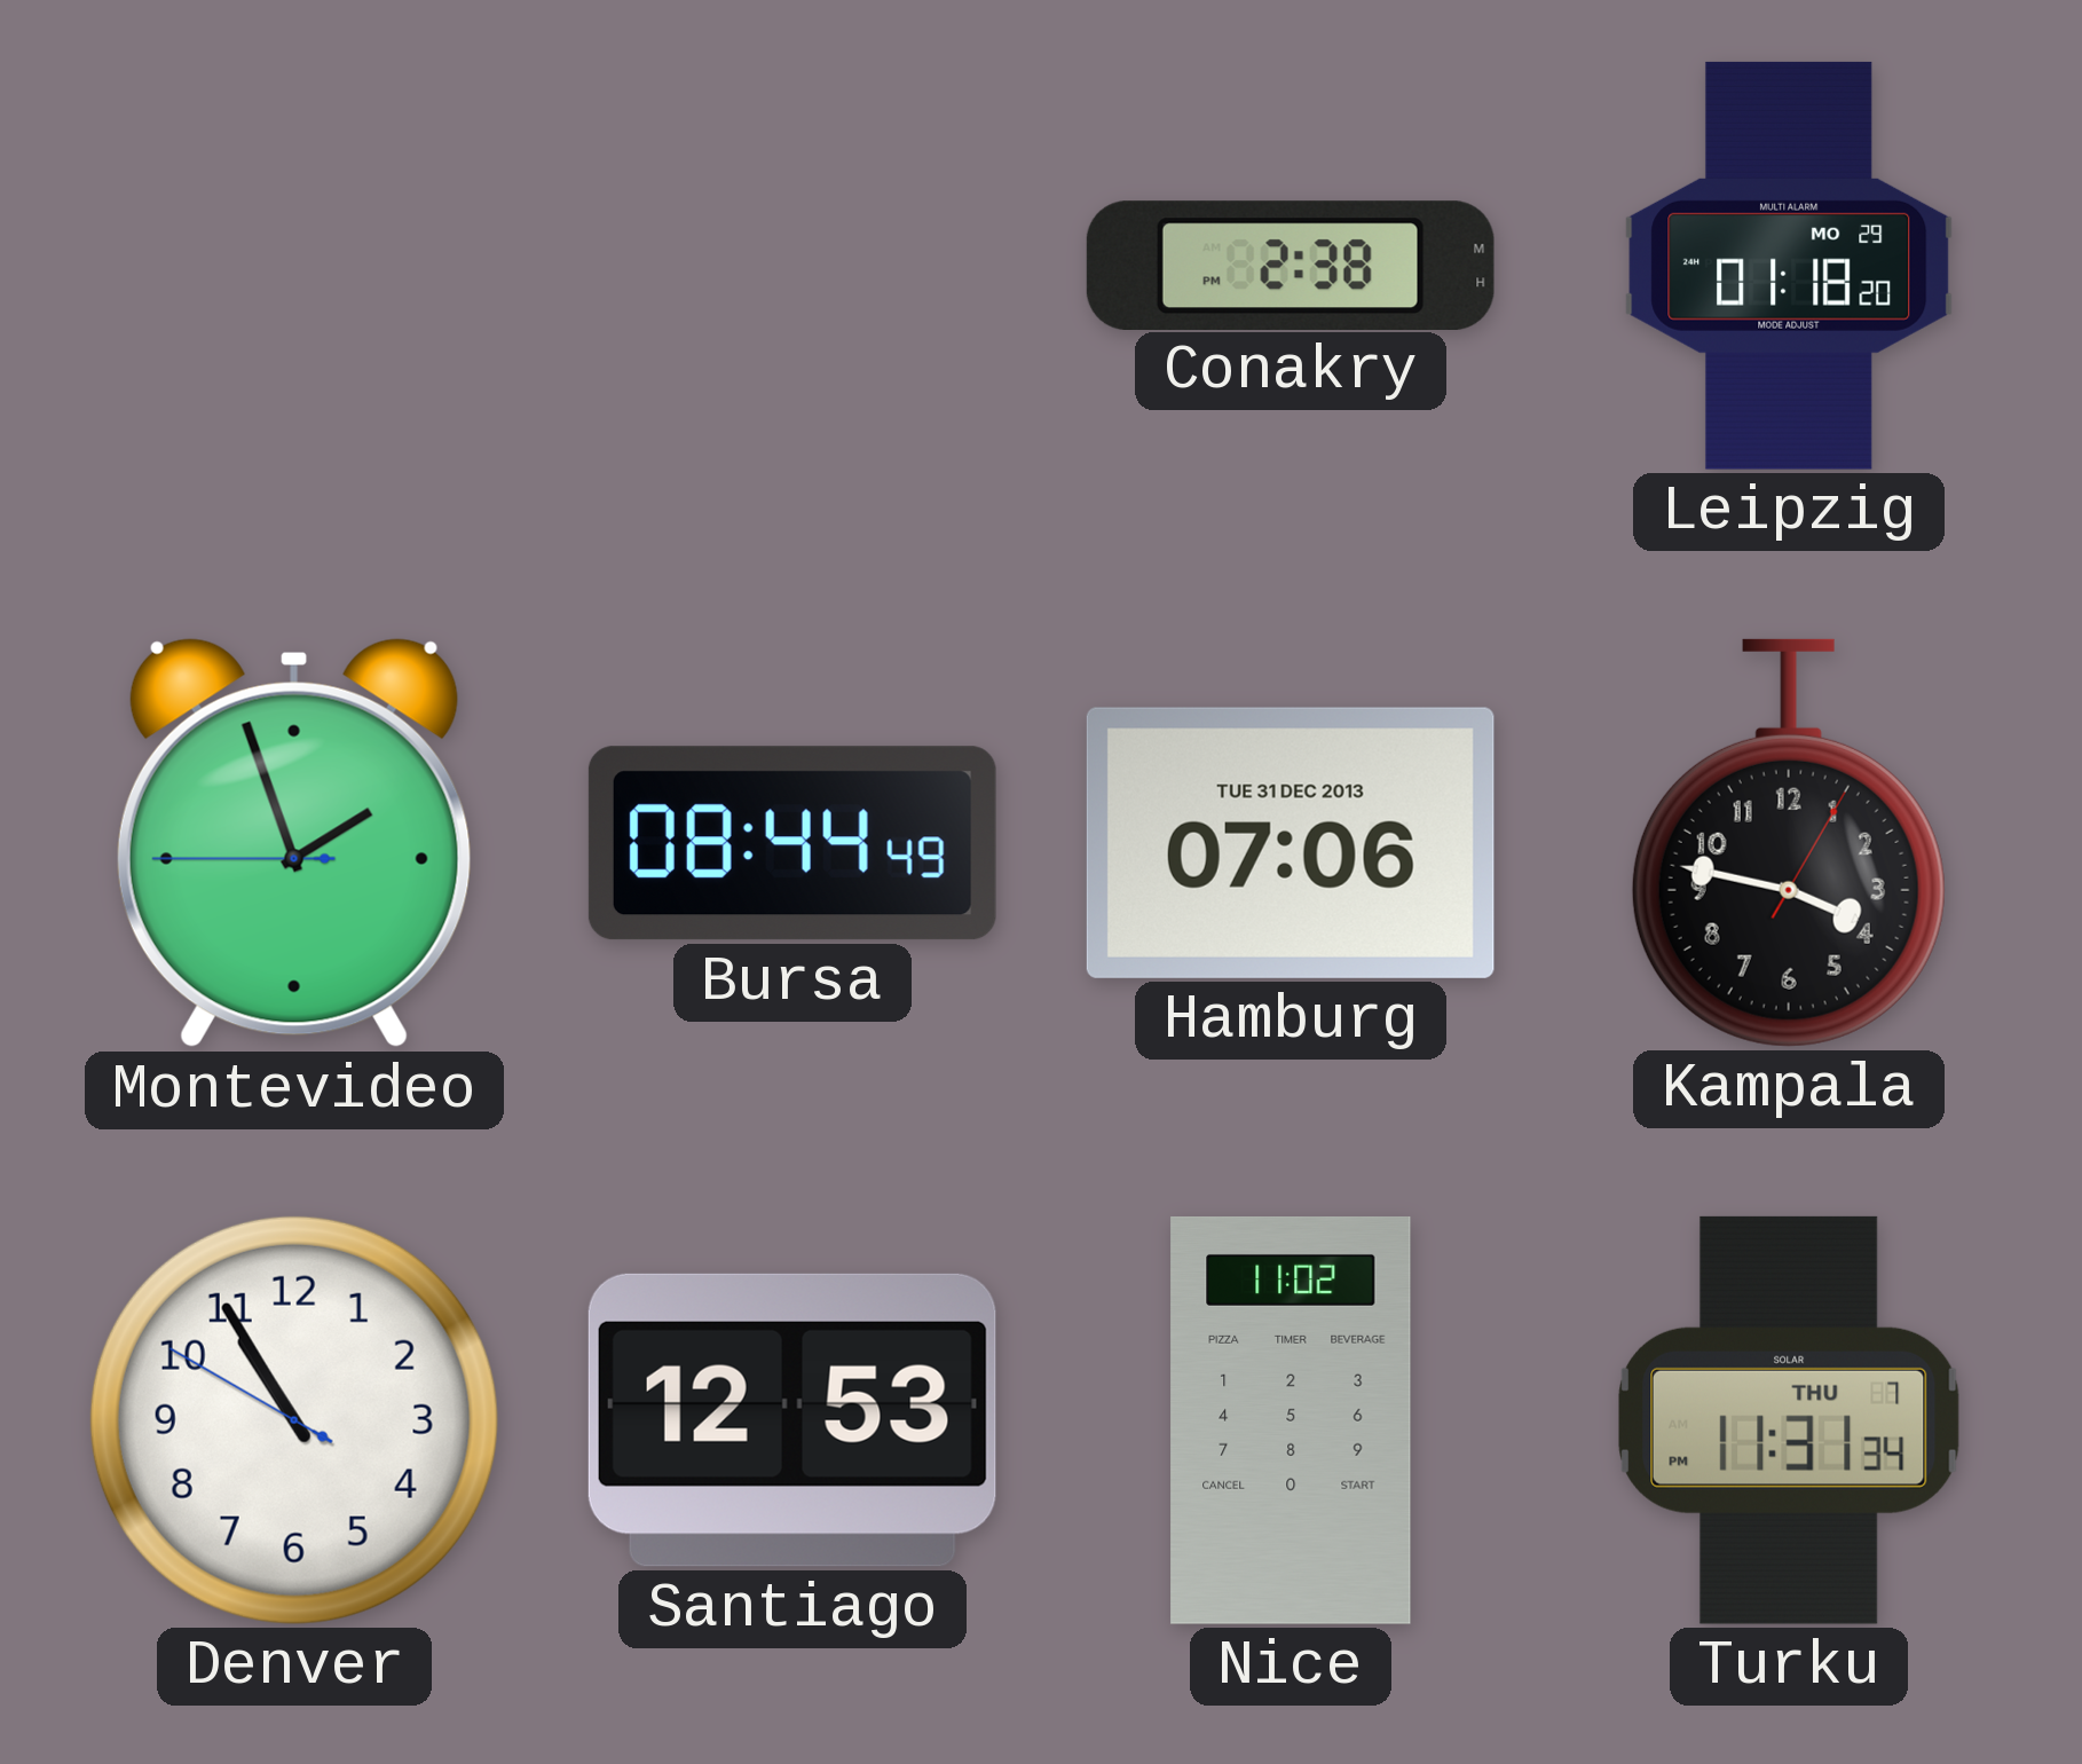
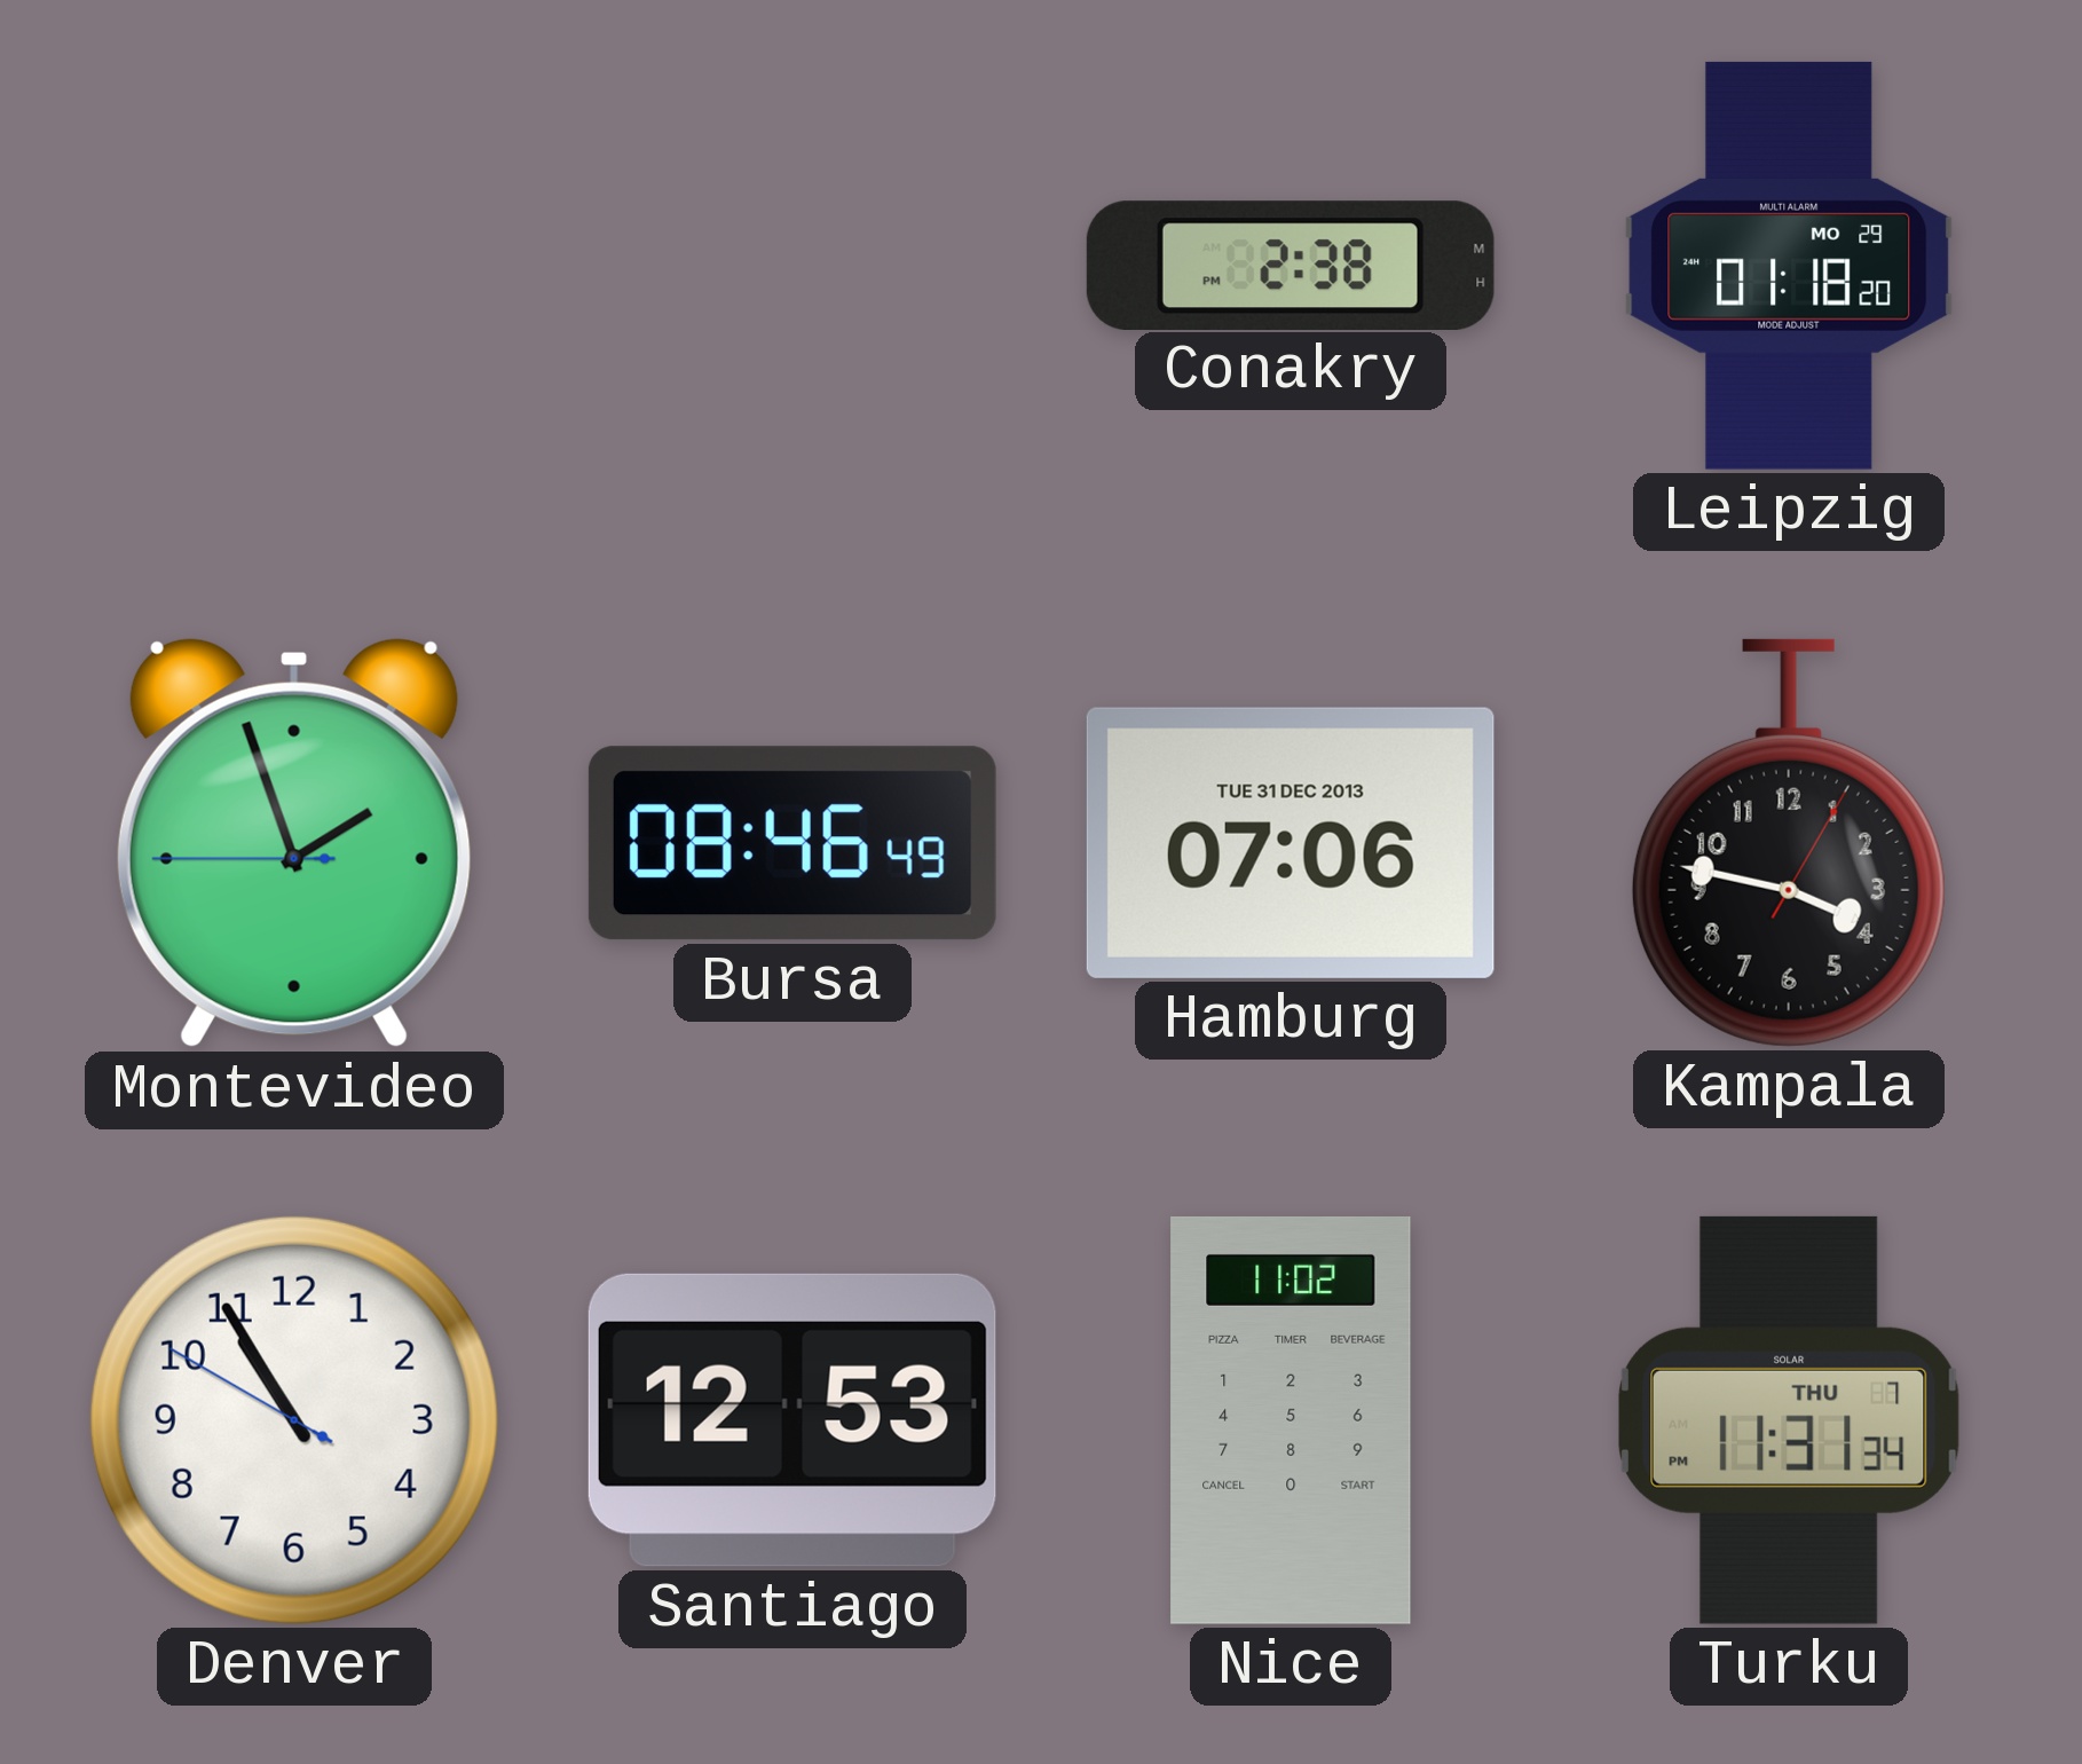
Bursa: 08:44 -> 08:46
